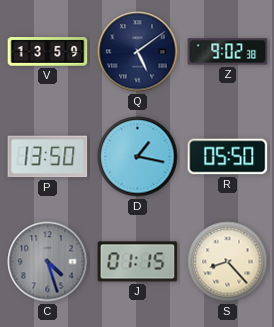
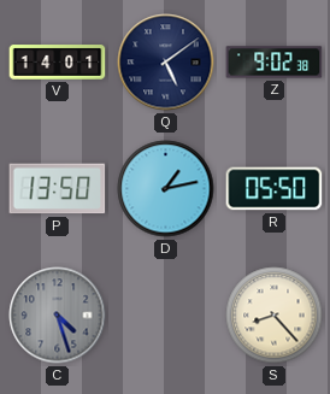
V: 13:59 -> 14:01
D: 1:17 -> 1:13
J: 01:15 -> none
